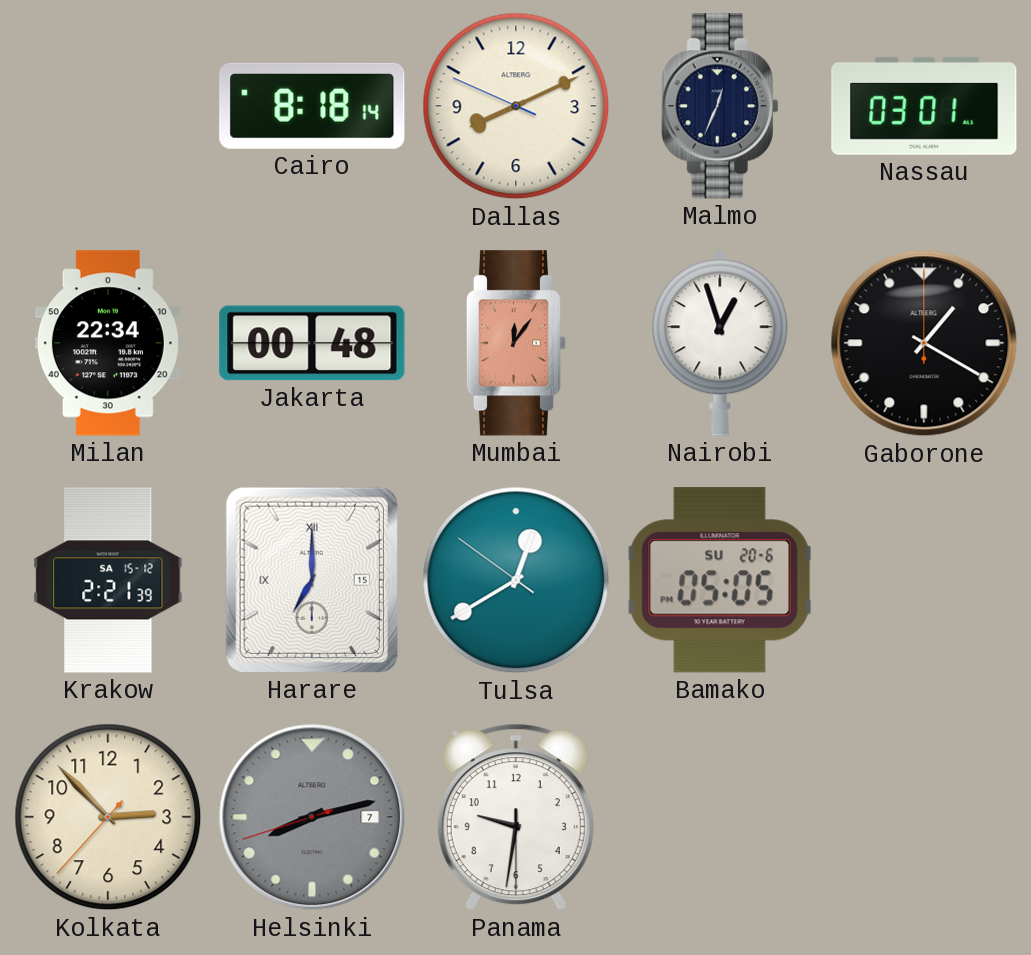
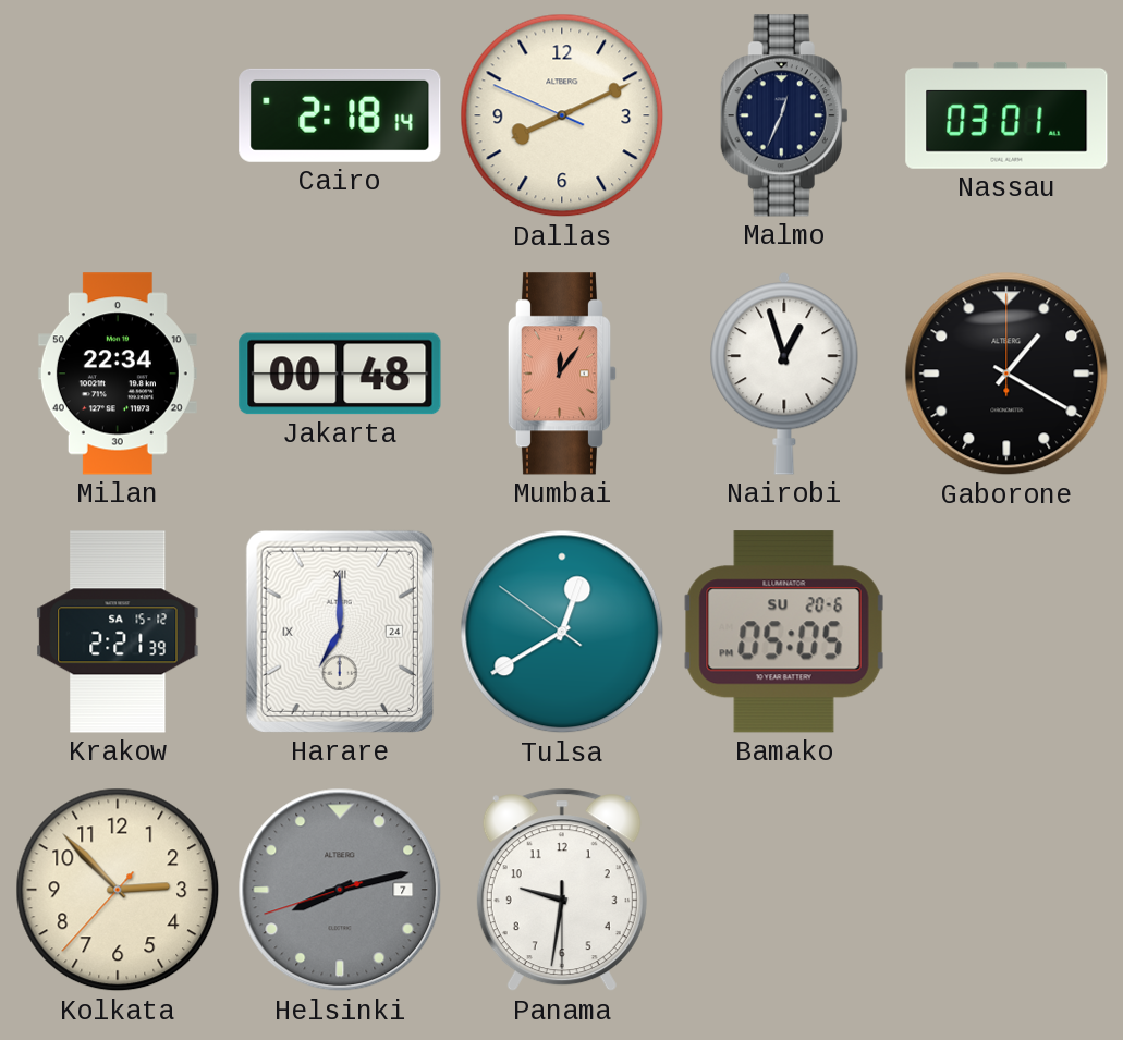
Cairo: 8:18 -> 2:18
Harare date: 15 -> 24
